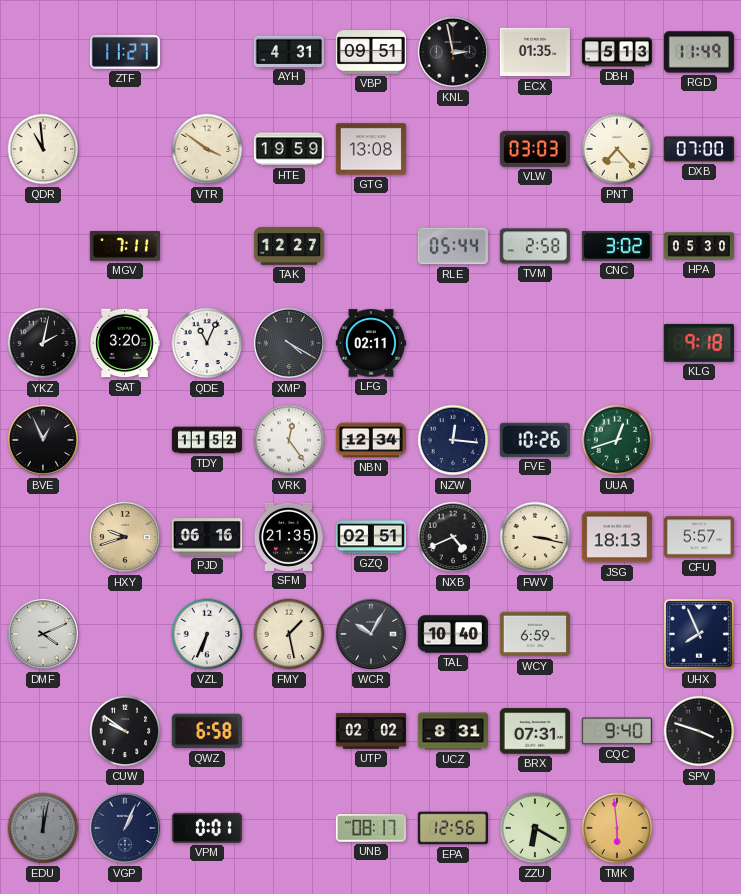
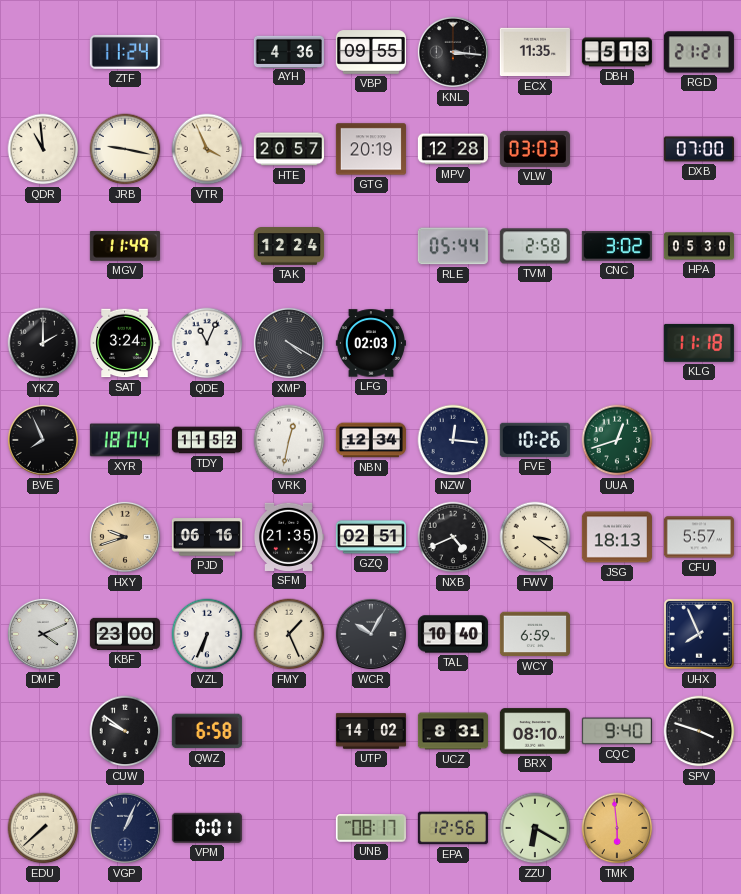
ZTF: 11:27 -> 11:24
AYH: 4:31 -> 4:36
VBP: 09:51 -> 09:55
KNL: 2:58 -> 3:16
ECX: 01:35 -> 11:35
RGD: 11:49 -> 21:21
JRB: none -> 9:17
VTR: 3:51 -> 3:56
HTE: 19:59 -> 20:57
GTG: 13:08 -> 20:19
MPV: none -> 12:28
PNT: 7:23 -> none
MGV: 7:11 -> 11:49
TAK: 12:27 -> 12:24
YKZ: 2:02 -> 2:00
SAT: 3:20 -> 3:24
LFG: 02:11 -> 02:03
KLG: 9:18 -> 11:18
BVE: 12:56 -> 7:56
XYR: none -> 18:04
VRK: 12:24 -> 12:32
FWV: 3:17 -> 3:21
KBF: none -> 23:00
FMY: 1:28 -> 1:26
UTP: 02:02 -> 14:02
BRX: 07:31 -> 08:10
EDU: 12:02 -> 7:38
EDU dial: grey -> cream
